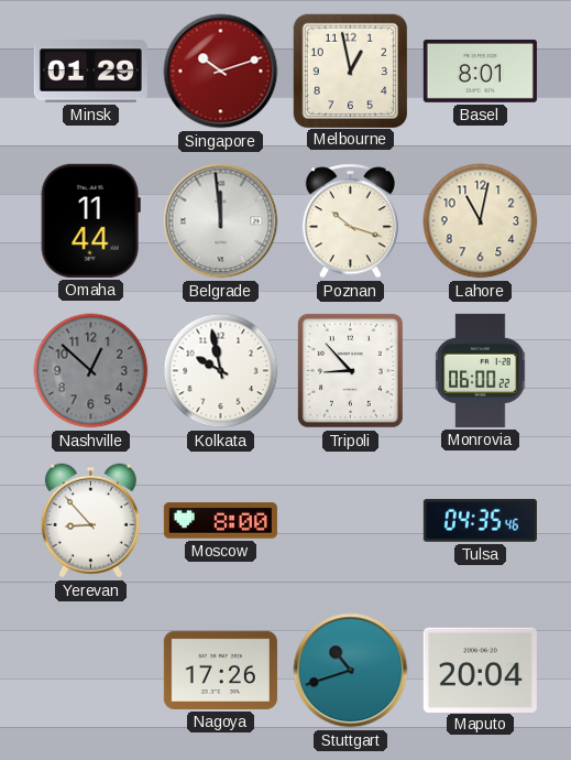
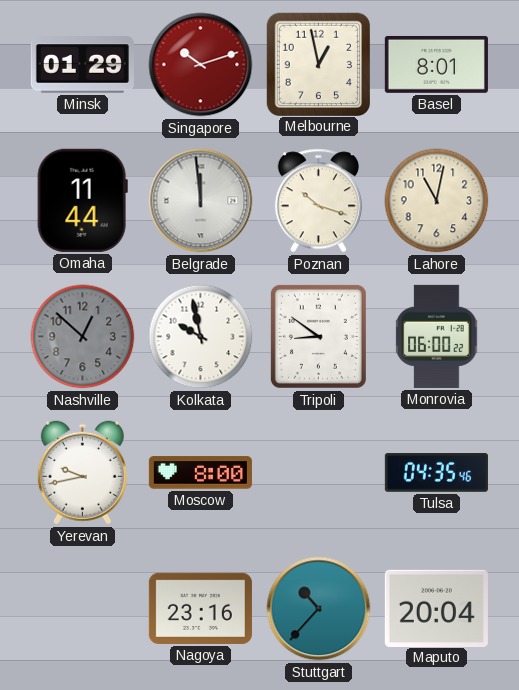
Tripoli: 8:53 -> 8:51
Yerevan: 8:53 -> 9:43
Nagoya: 17:26 -> 23:16
Stuttgart: 10:42 -> 10:37
